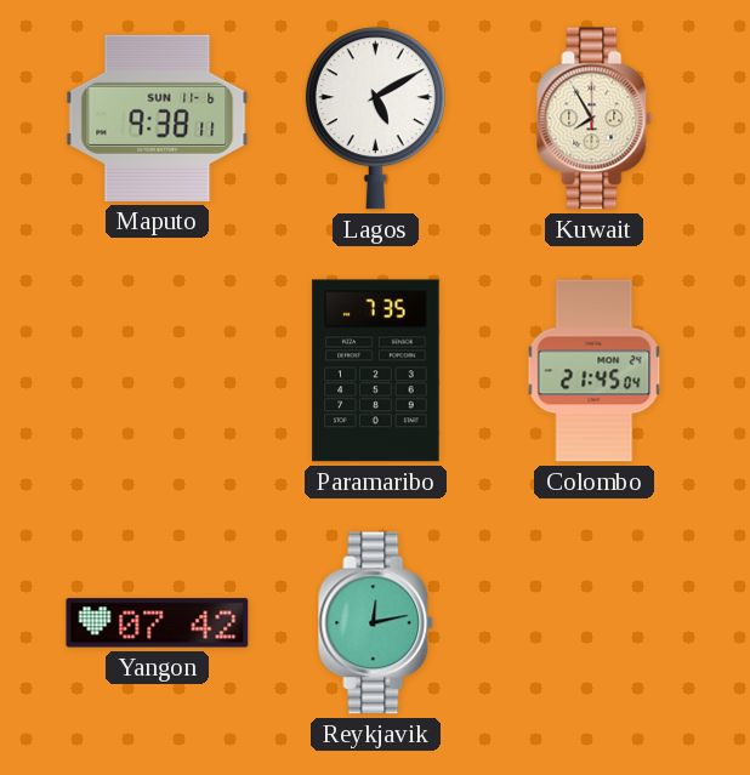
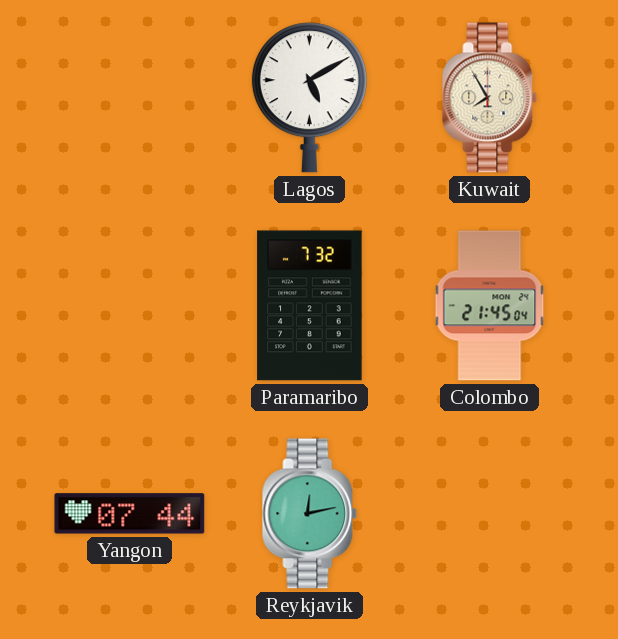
Maputo: 9:38 -> none
Paramaribo: 7:35 -> 7:32
Yangon: 07:42 -> 07:44
